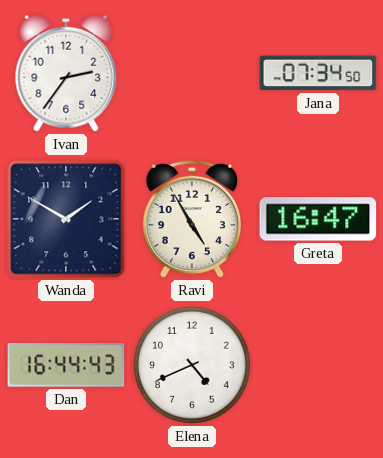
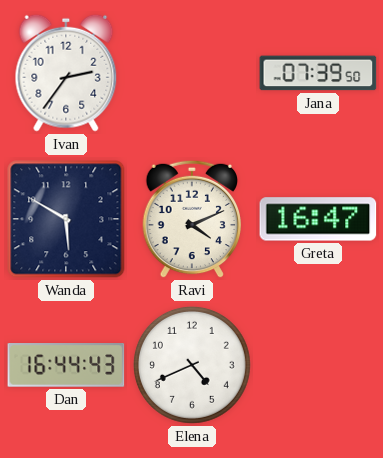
Jana: 07:34 -> 07:39
Wanda: 1:50 -> 5:50
Ravi: 4:55 -> 4:11
